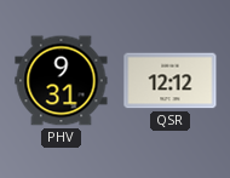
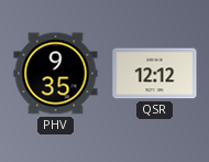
PHV: 9:31 -> 9:35
